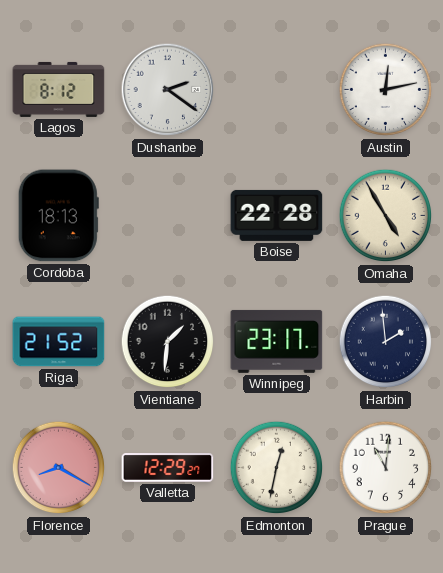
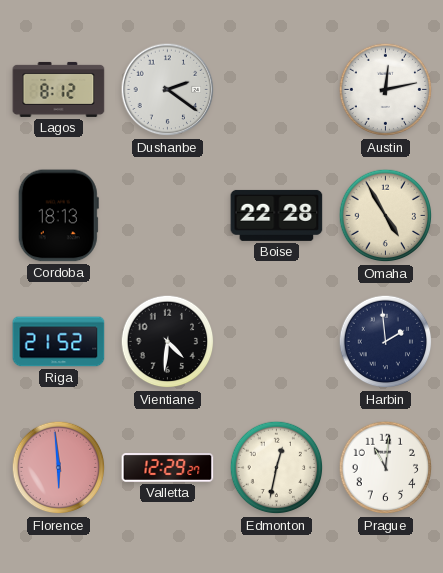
Vientiane: 1:31 -> 4:31
Winnipeg: 23:17 -> none
Florence: 8:20 -> 5:59
